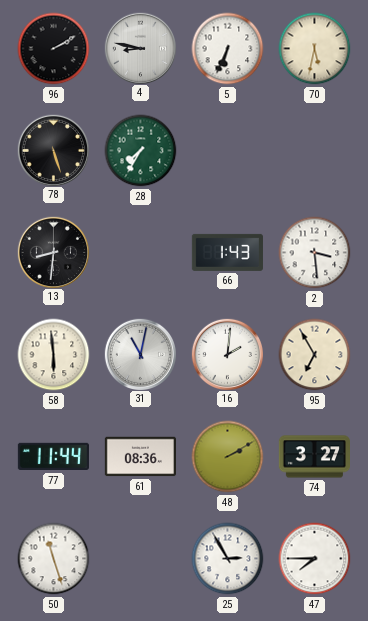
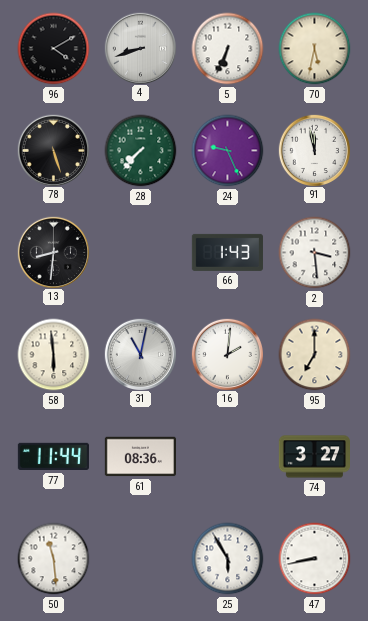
96: 2:10 -> 4:10
4: 8:47 -> 8:42
28: 7:35 -> 7:37
24: none -> 9:26
91: none -> 11:58
95: 6:55 -> 7:00
48: 2:10 -> none
50: 11:27 -> 11:29
25: 2:55 -> 5:55
47: 7:45 -> 8:43
